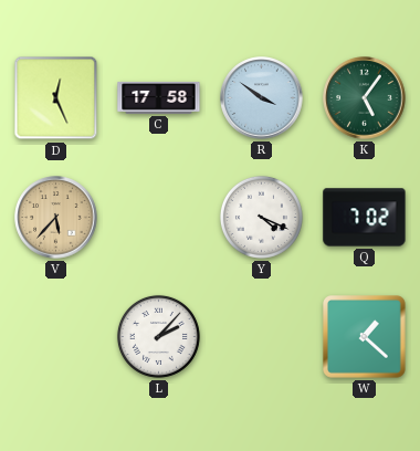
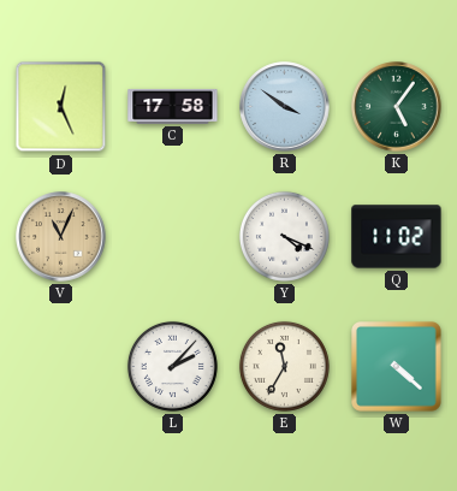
V: 5:37 -> 11:04
Q: 7:02 -> 11:02
E: none -> 11:35
W: 1:22 -> 4:22
